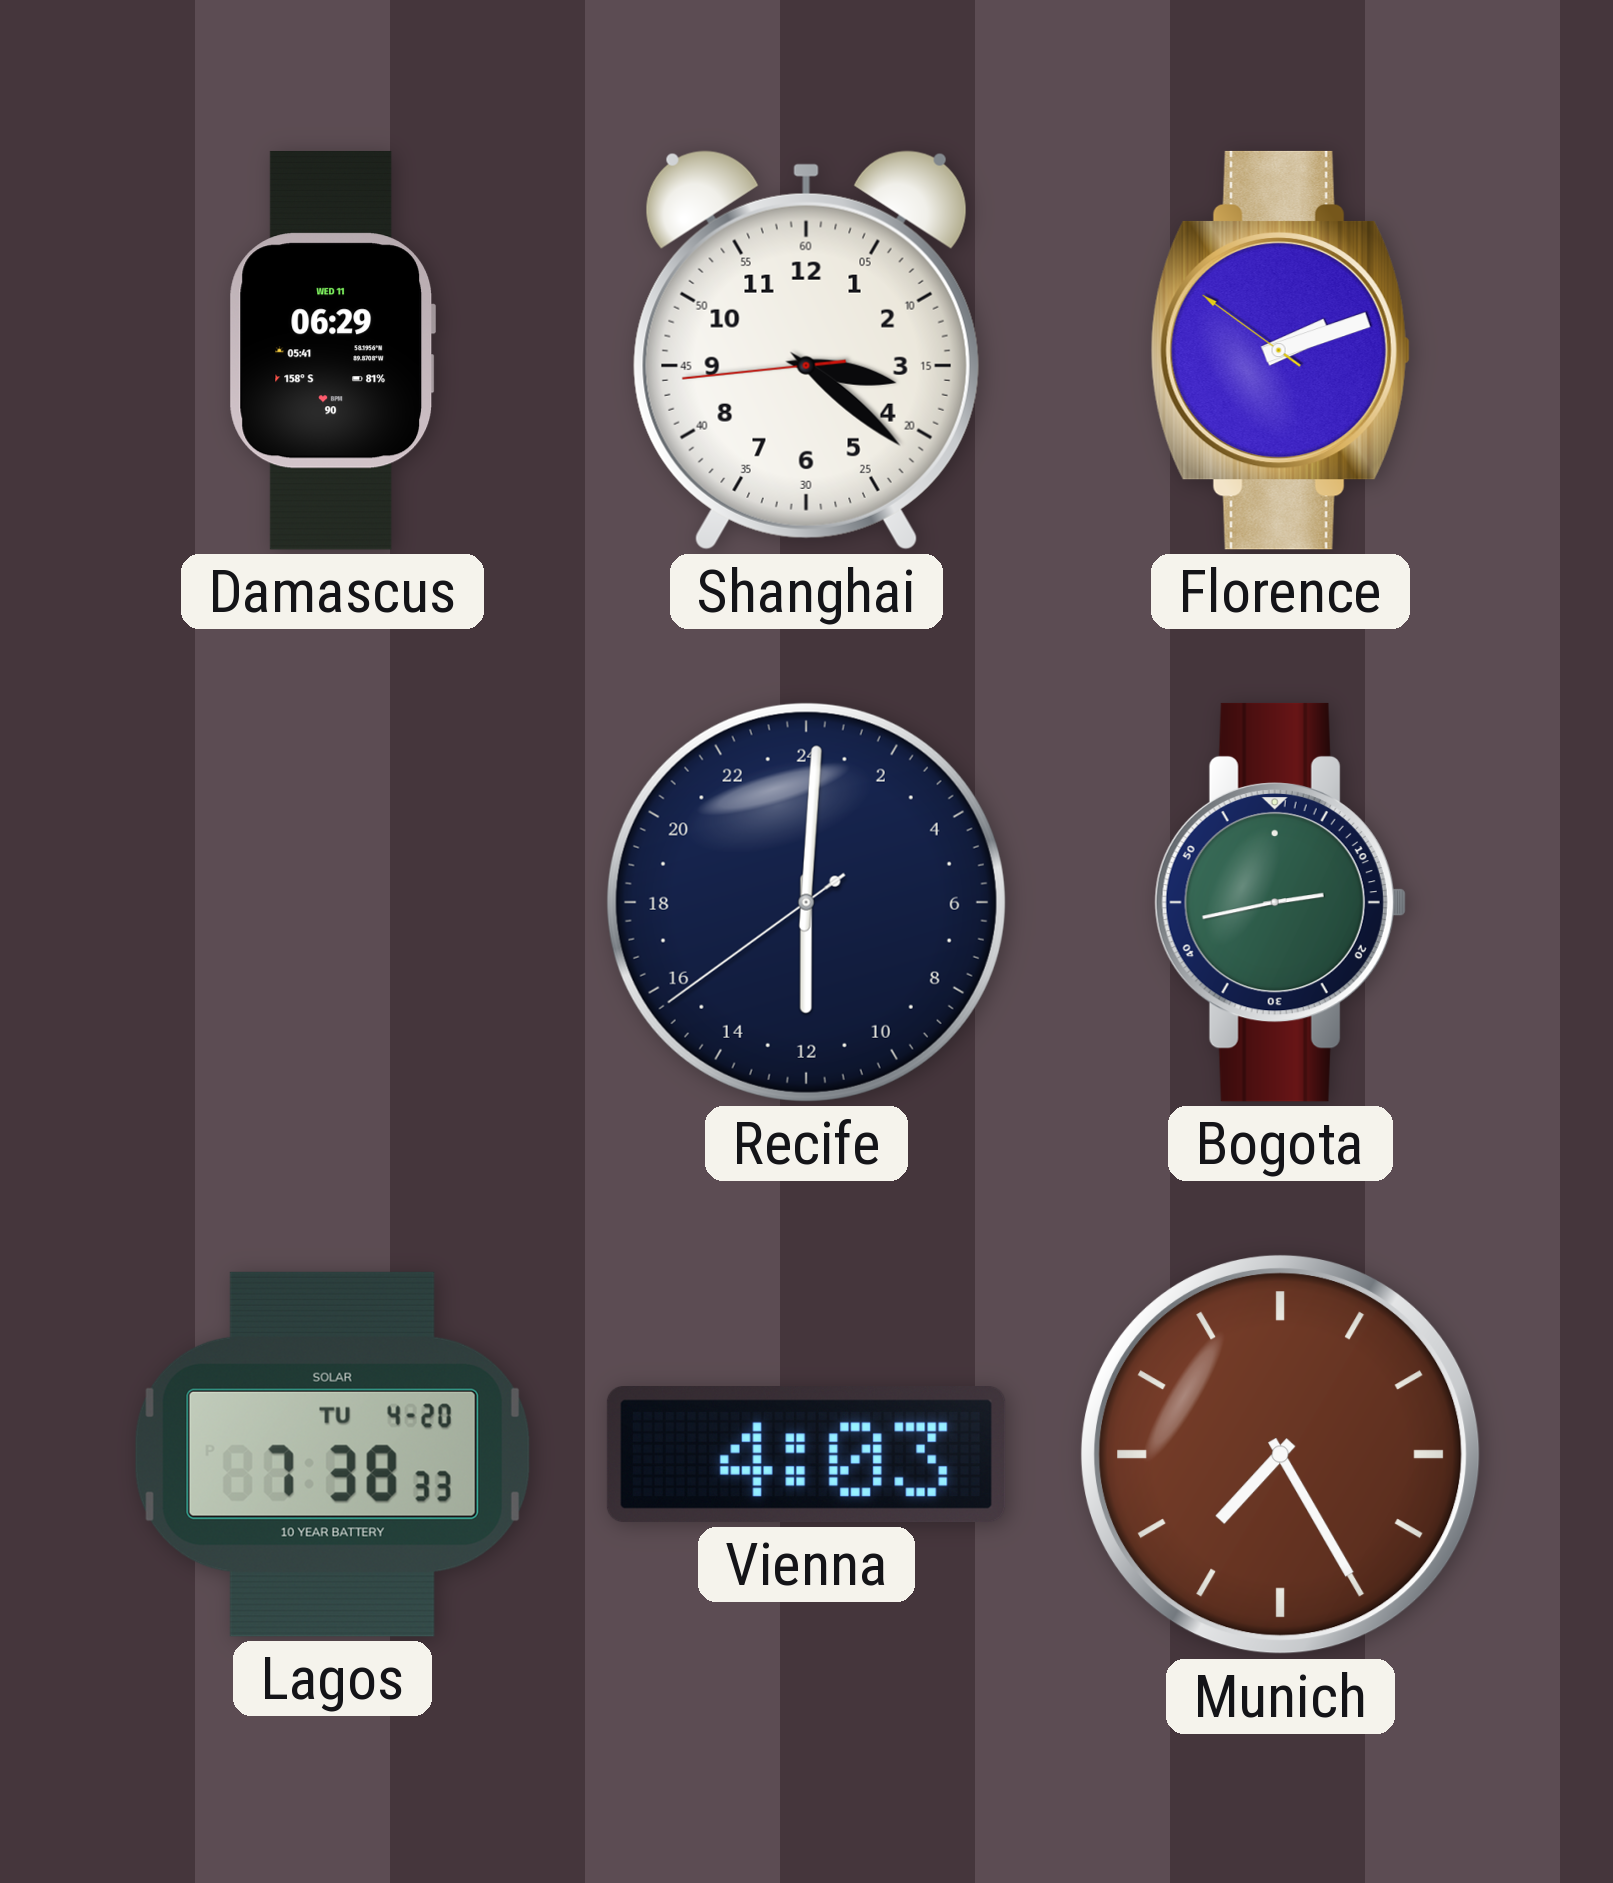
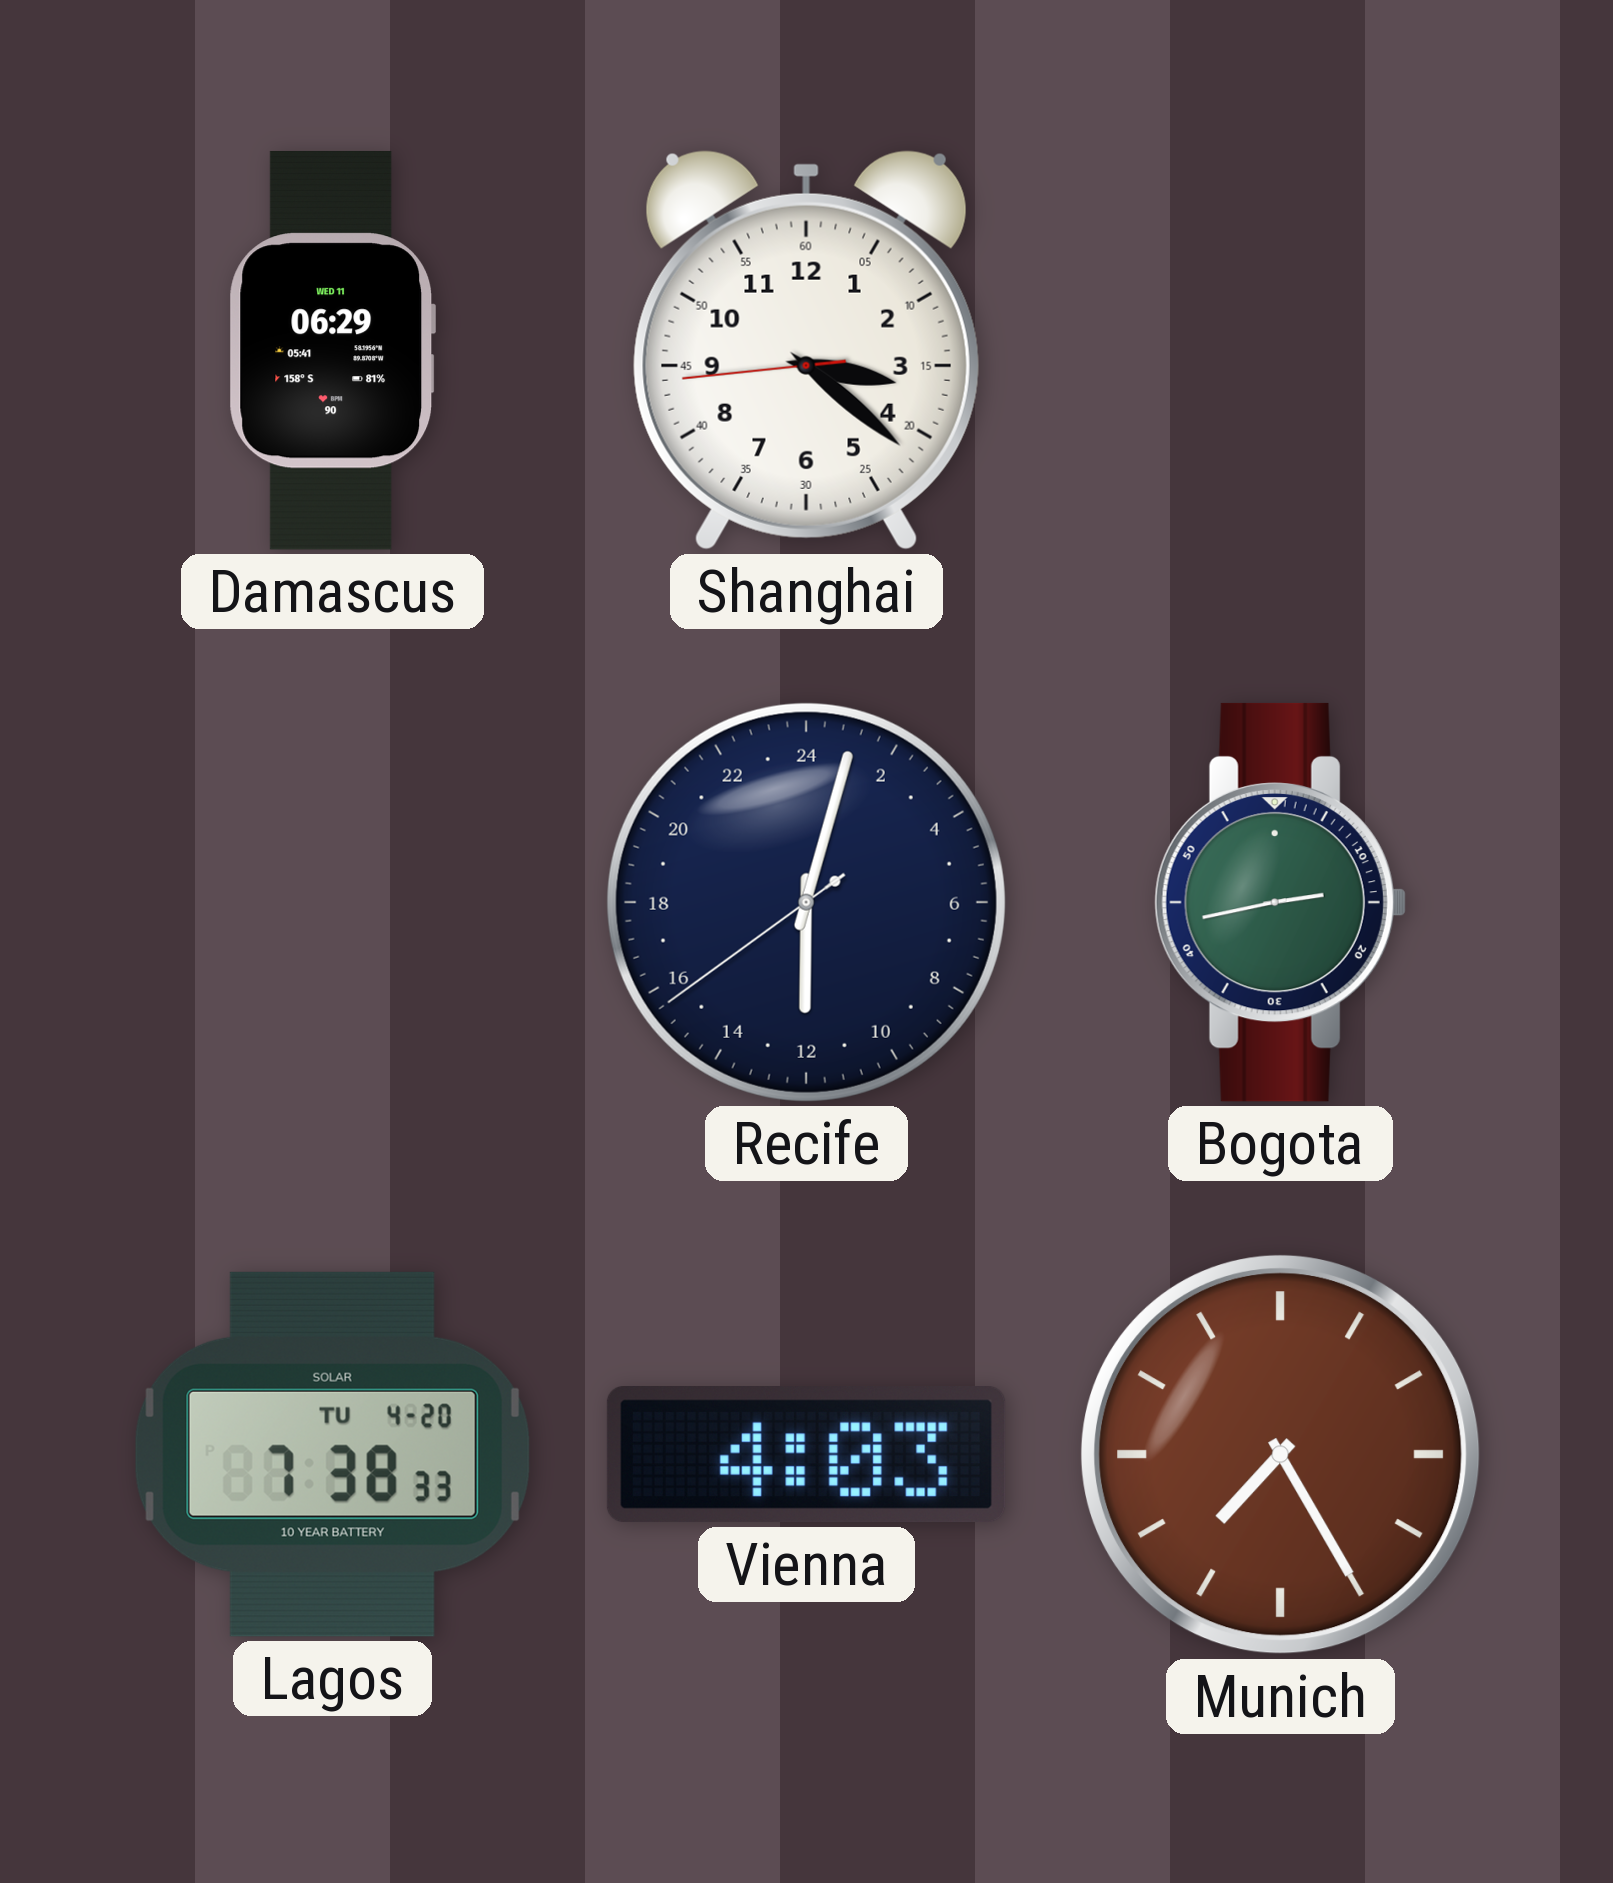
Florence: 2:11 -> none
Recife: 12:00 -> 12:02
